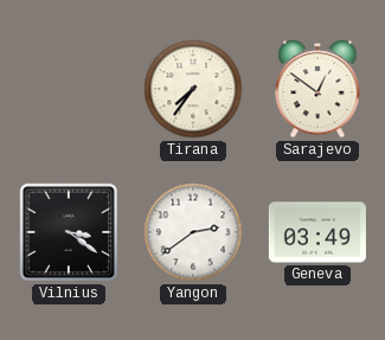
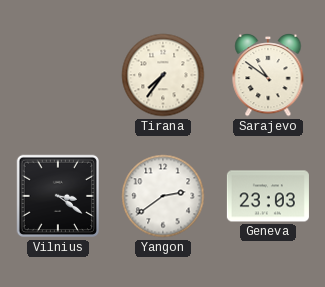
Sarajevo: 12:51 -> 10:51
Geneva: 03:49 -> 23:03
